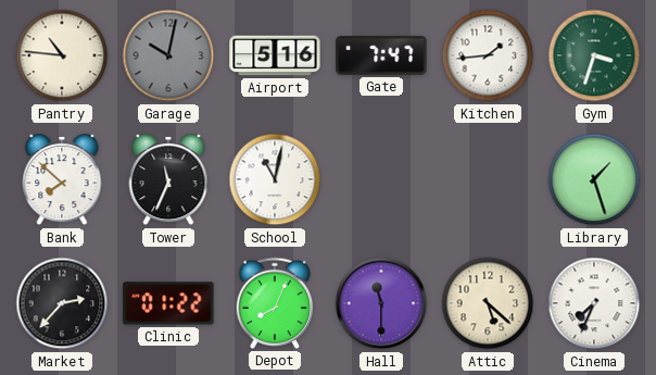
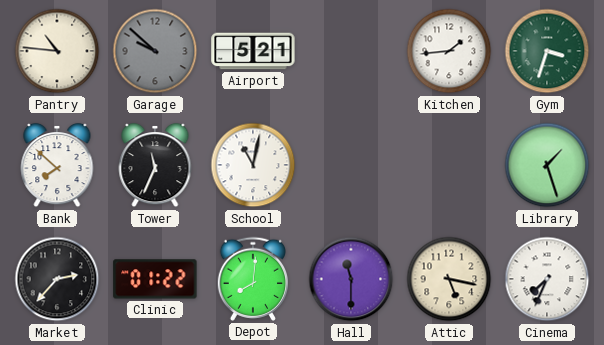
Garage: 10:02 -> 9:52
Airport: 5:16 -> 5:21
Gate: 7:47 -> none
Depot: 8:04 -> 8:01
Attic: 5:22 -> 5:17
